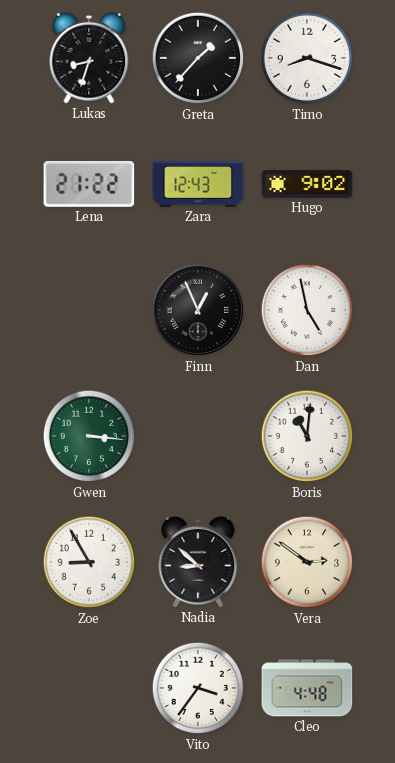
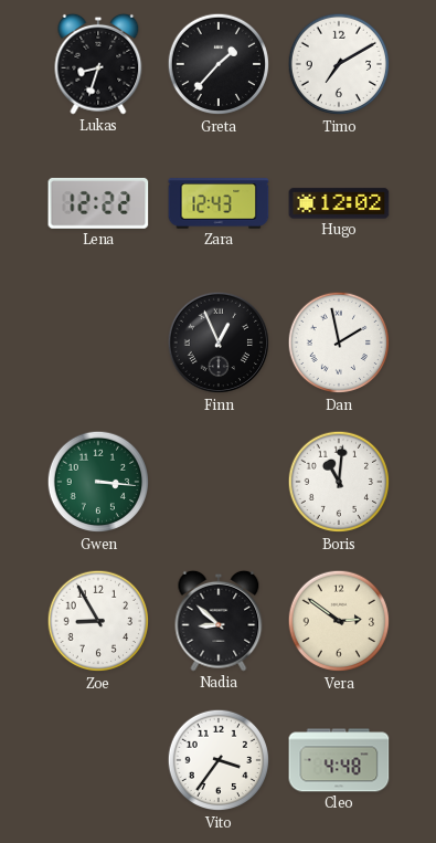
Timo: 8:18 -> 7:10
Lena: 21:22 -> 12:22
Hugo: 9:02 -> 12:02
Dan: 4:58 -> 1:58
